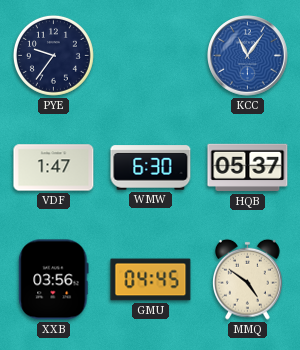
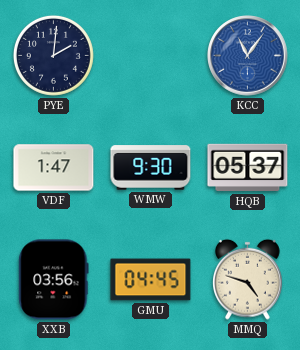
PYE: 9:36 -> 2:01
WMW: 6:30 -> 9:30
MMQ: 4:51 -> 4:48
